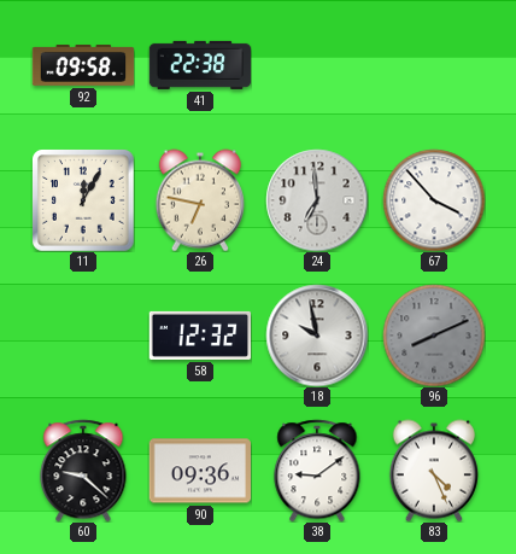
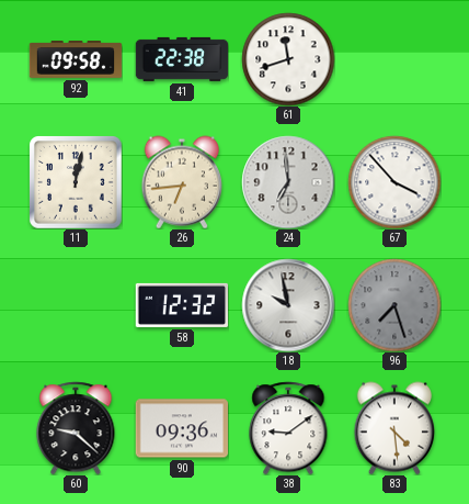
61: none -> 11:42
11: 12:05 -> 12:02
26: 6:47 -> 6:44
96: 8:11 -> 7:27
83: 4:26 -> 4:29
